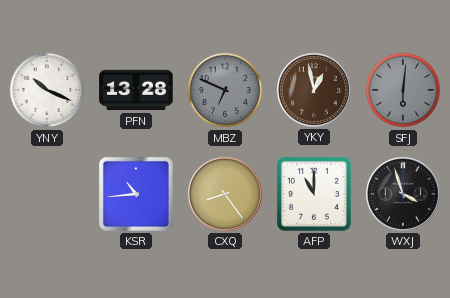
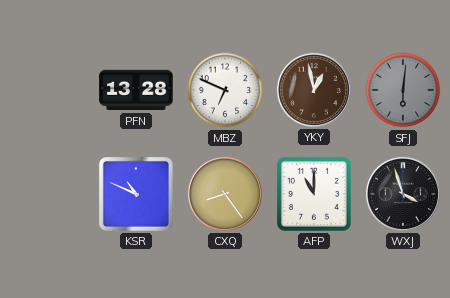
YNY: 10:19 -> none
MBZ dial: grey -> white
KSR: 10:44 -> 10:49
